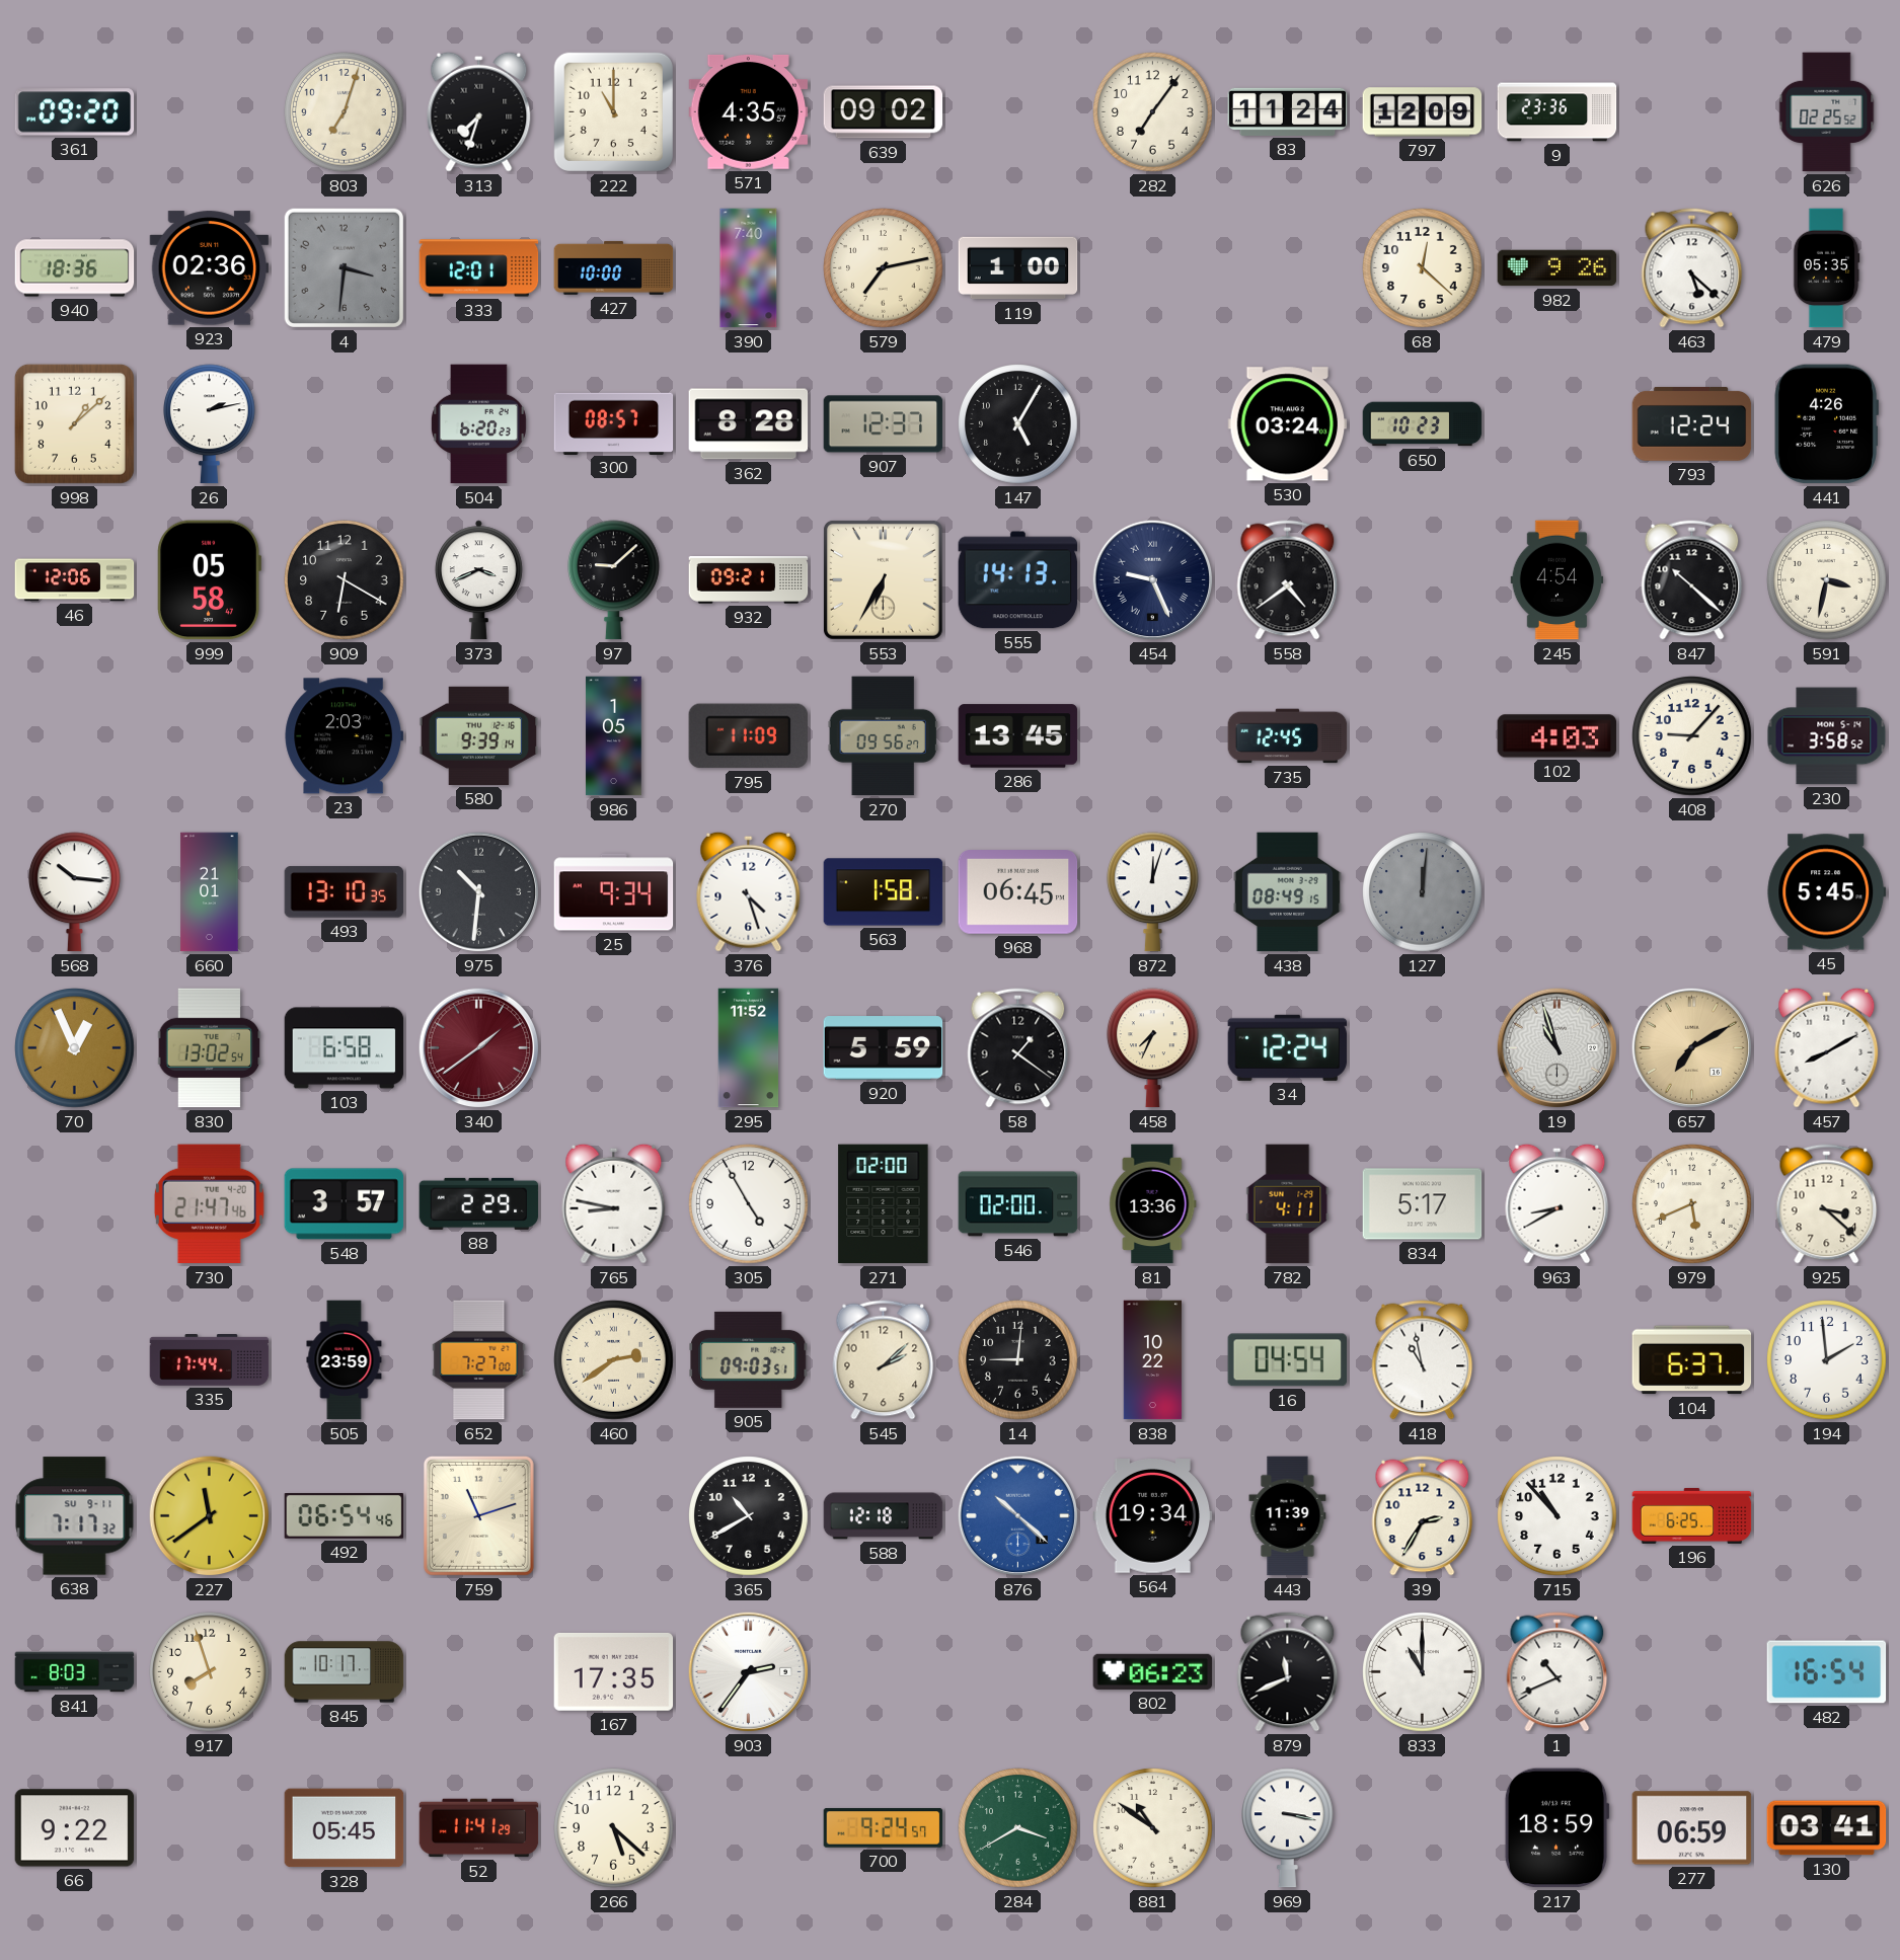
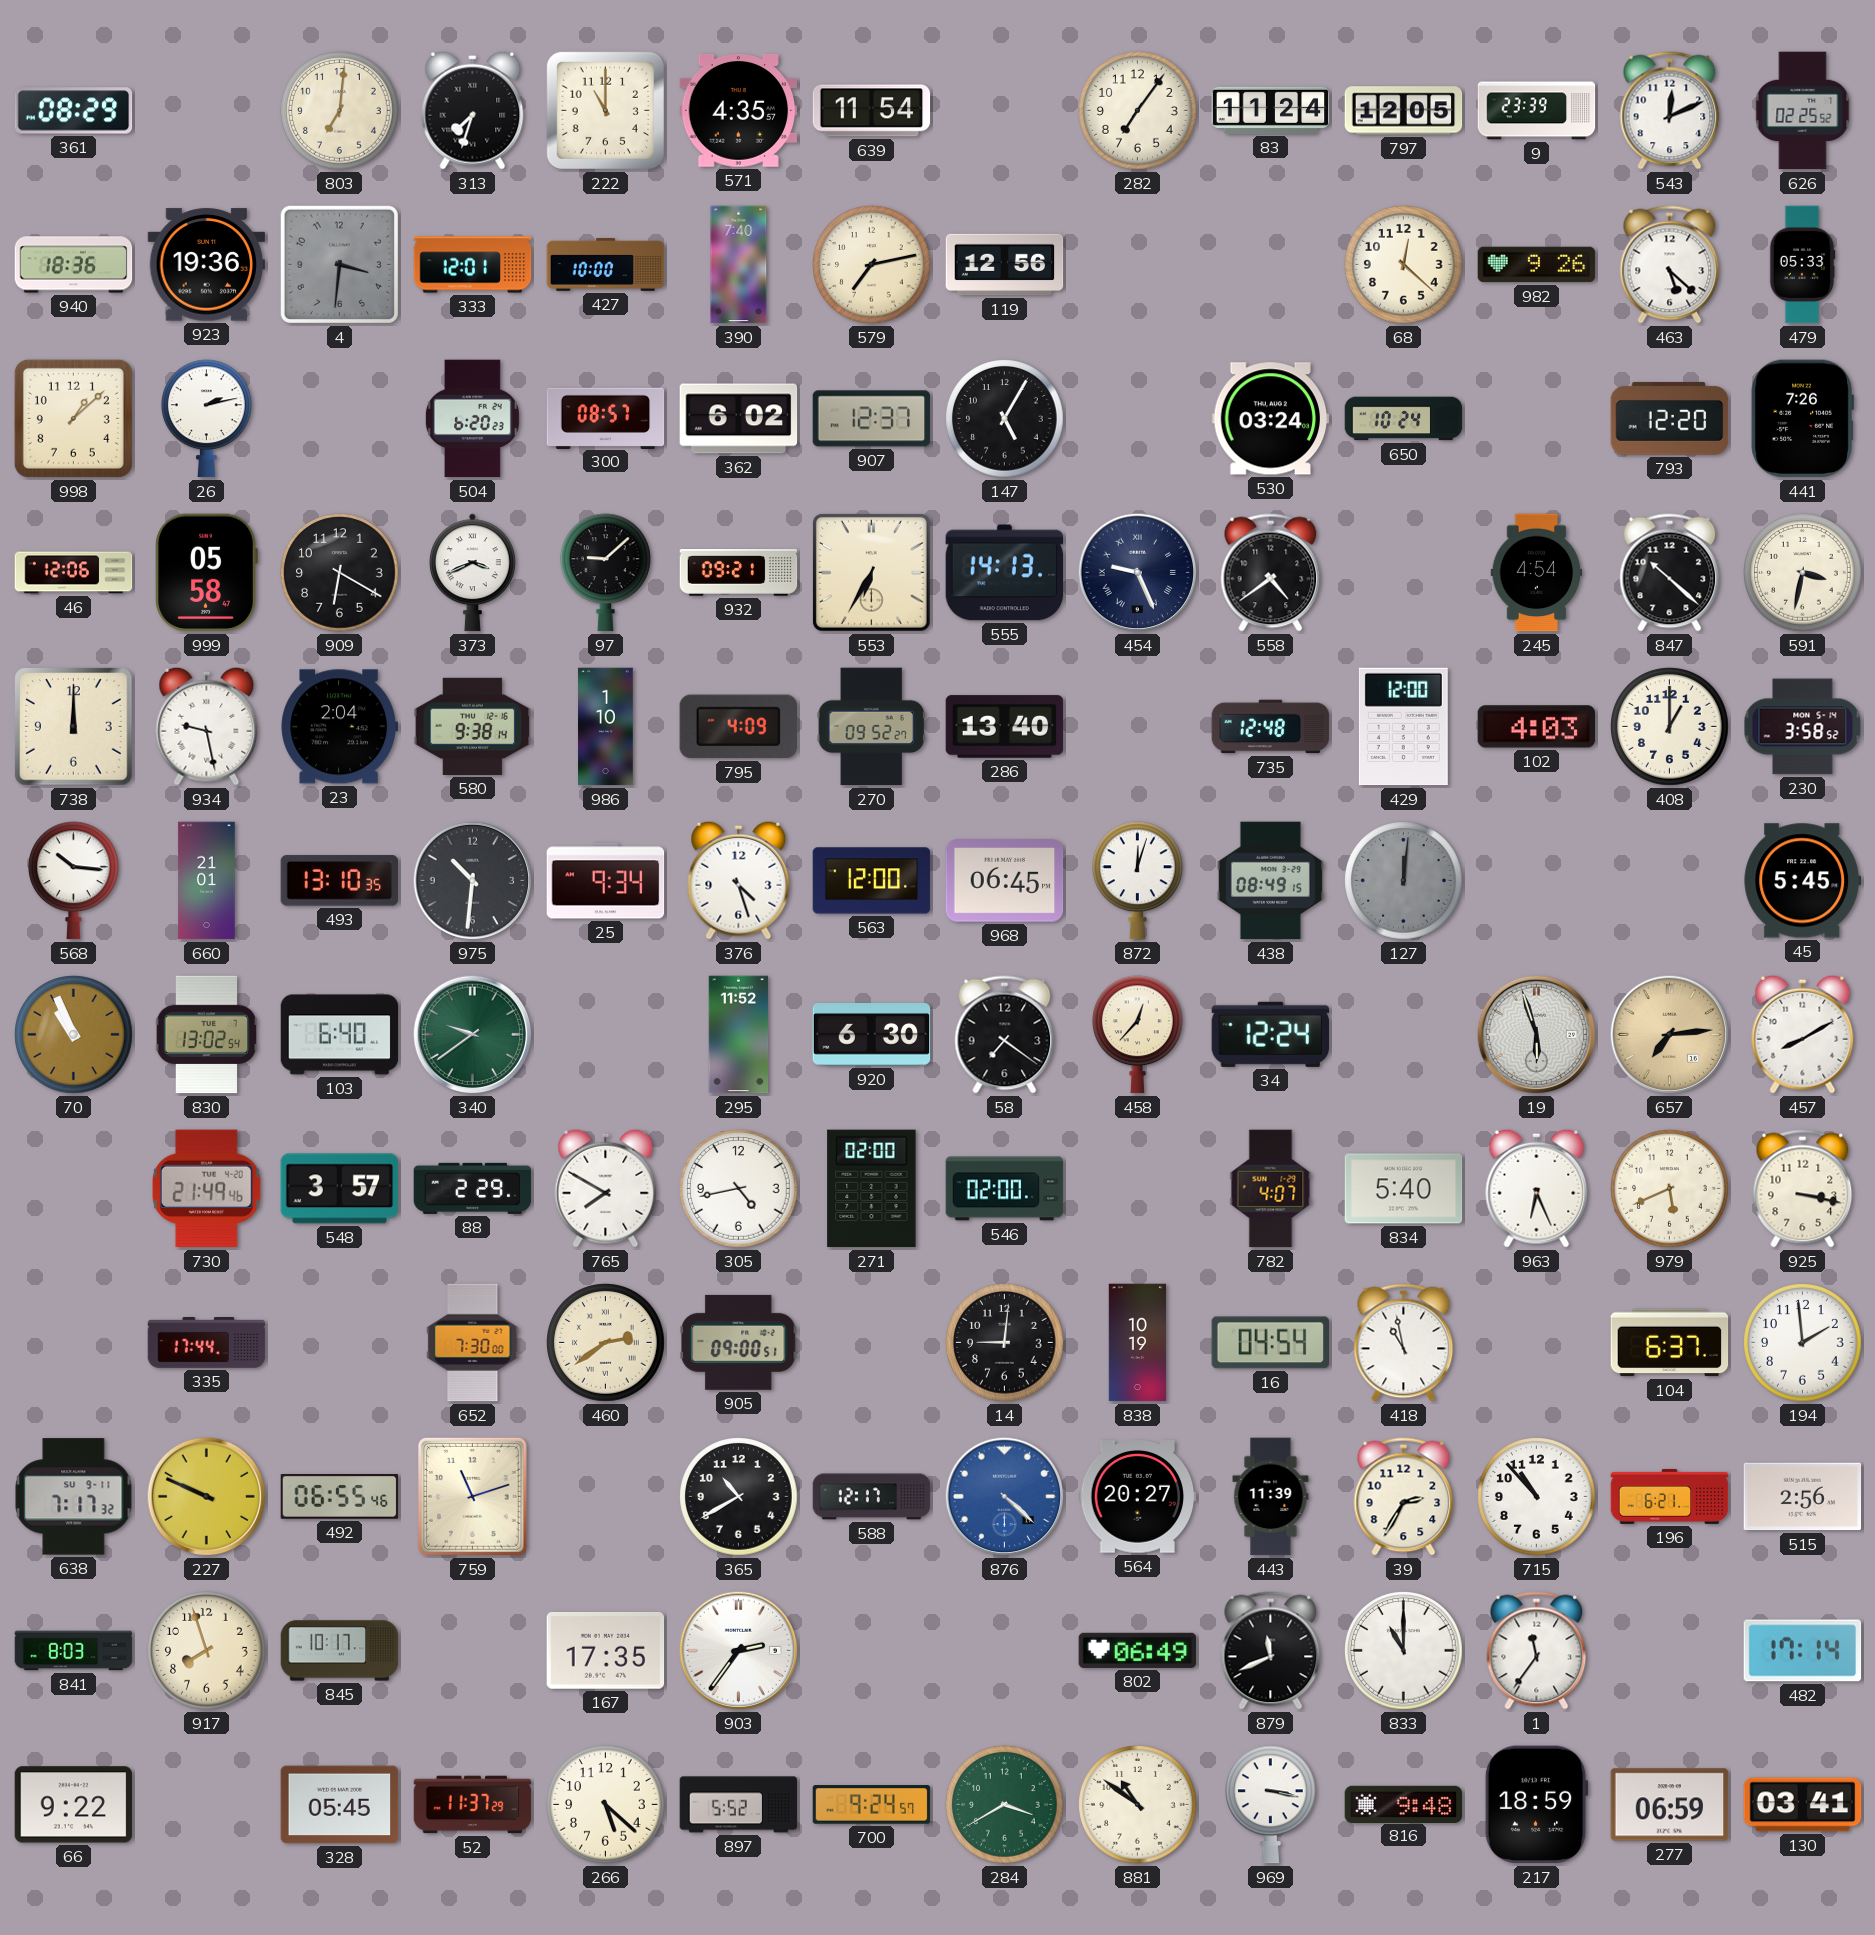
361: 09:20 -> 08:29
803: 7:03 -> 7:01
639: 09:02 -> 11:54
797: 12:09 -> 12:05
9: 23:36 -> 23:39
543: none -> 12:11
923: 02:36 -> 19:36
119: 1:00 -> 12:56
479: 05:35 -> 05:33
362: 8:28 -> 6:02
650: 10:23 -> 10:24
793: 12:24 -> 12:20
441: 4:26 -> 7:26
738: none -> 12:00
934: none -> 9:28
23: 2:03 -> 2:04
580: 9:39 -> 9:38
986: 1:05 -> 1:10
795: 11:09 -> 4:09
270: 09:56 -> 09:52
286: 13:45 -> 13:40
735: 12:45 -> 12:48
429: none -> 12:00
408: 9:07 -> 1:00
563: 1:58 -> 12:00
70: 12:56 -> 10:56
103: 6:58 -> 6:40
340: 1:39 -> 9:39
340 dial: burgundy -> green
920: 5:59 -> 6:30
58: 1:21 -> 7:21
458: 7:34 -> 12:37
19: 10:57 -> 5:57
657: 7:10 -> 7:14
730: 21:47 -> 21:49
765: 8:47 -> 7:50
305: 4:55 -> 4:43
81: 13:36 -> none
782: 4:11 -> 4:07
834: 5:17 -> 5:40
963: 8:40 -> 6:26
925: 3:22 -> 3:17
505: 23:59 -> none
652: 7:27 -> 7:30
905: 09:03 -> 09:00
545: 2:08 -> none
838: 10:22 -> 10:19
227: 11:39 -> 9:49
492: 06:54 -> 06:55
588: 12:18 -> 12:17
876: 10:22 -> 4:22
564: 19:34 -> 20:27
196: 6:25 -> 6:21
515: none -> 2:56
802: 06:23 -> 06:49
1: 10:41 -> 11:36
482: 16:54 -> 17:14
52: 11:41 -> 11:37
897: none -> 5:52
816: none -> 9:48
